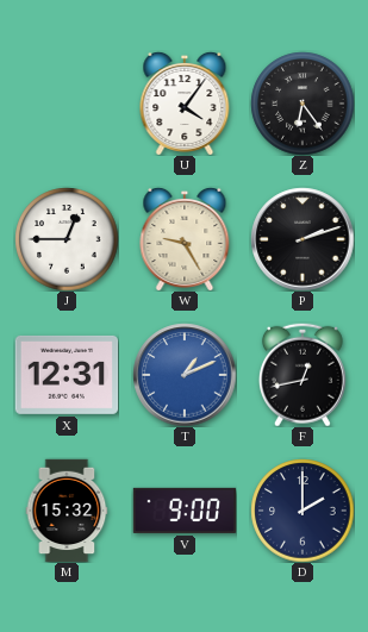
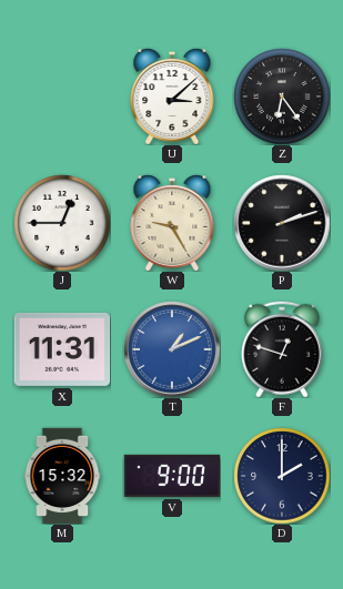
U: 4:06 -> 3:08
X: 12:31 -> 11:31
F: 12:43 -> 12:48
